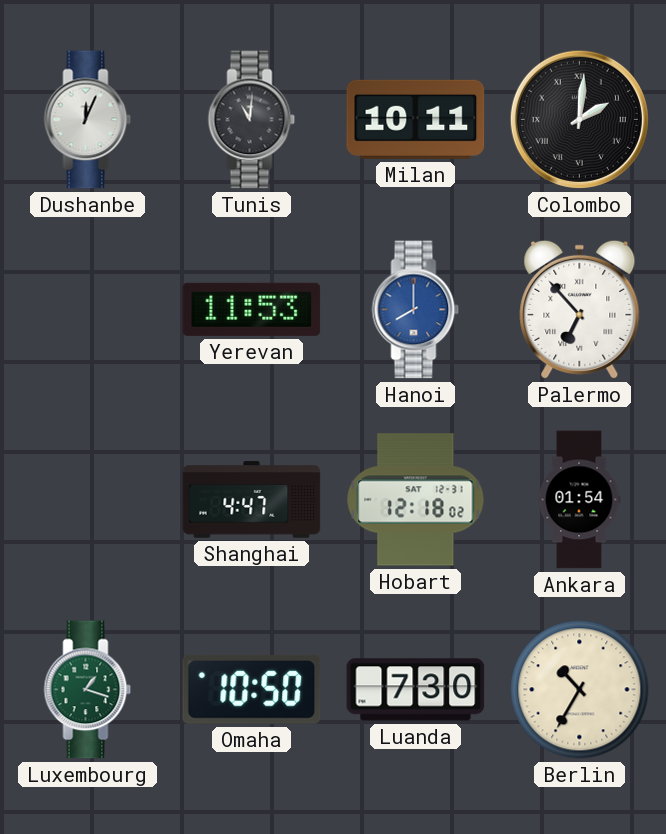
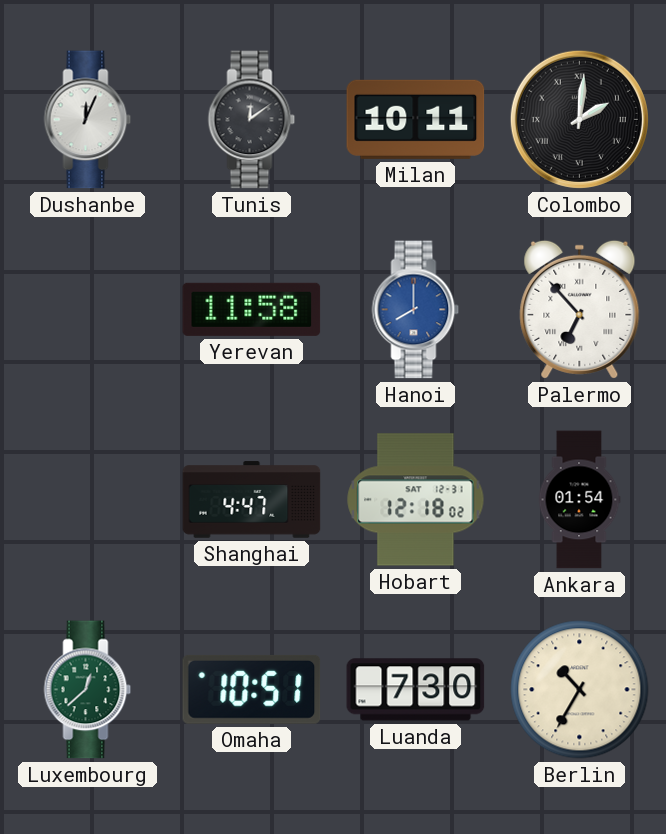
Tunis: 11:01 -> 12:09
Yerevan: 11:53 -> 11:58
Luxembourg: 1:18 -> 12:38
Omaha: 10:50 -> 10:51
